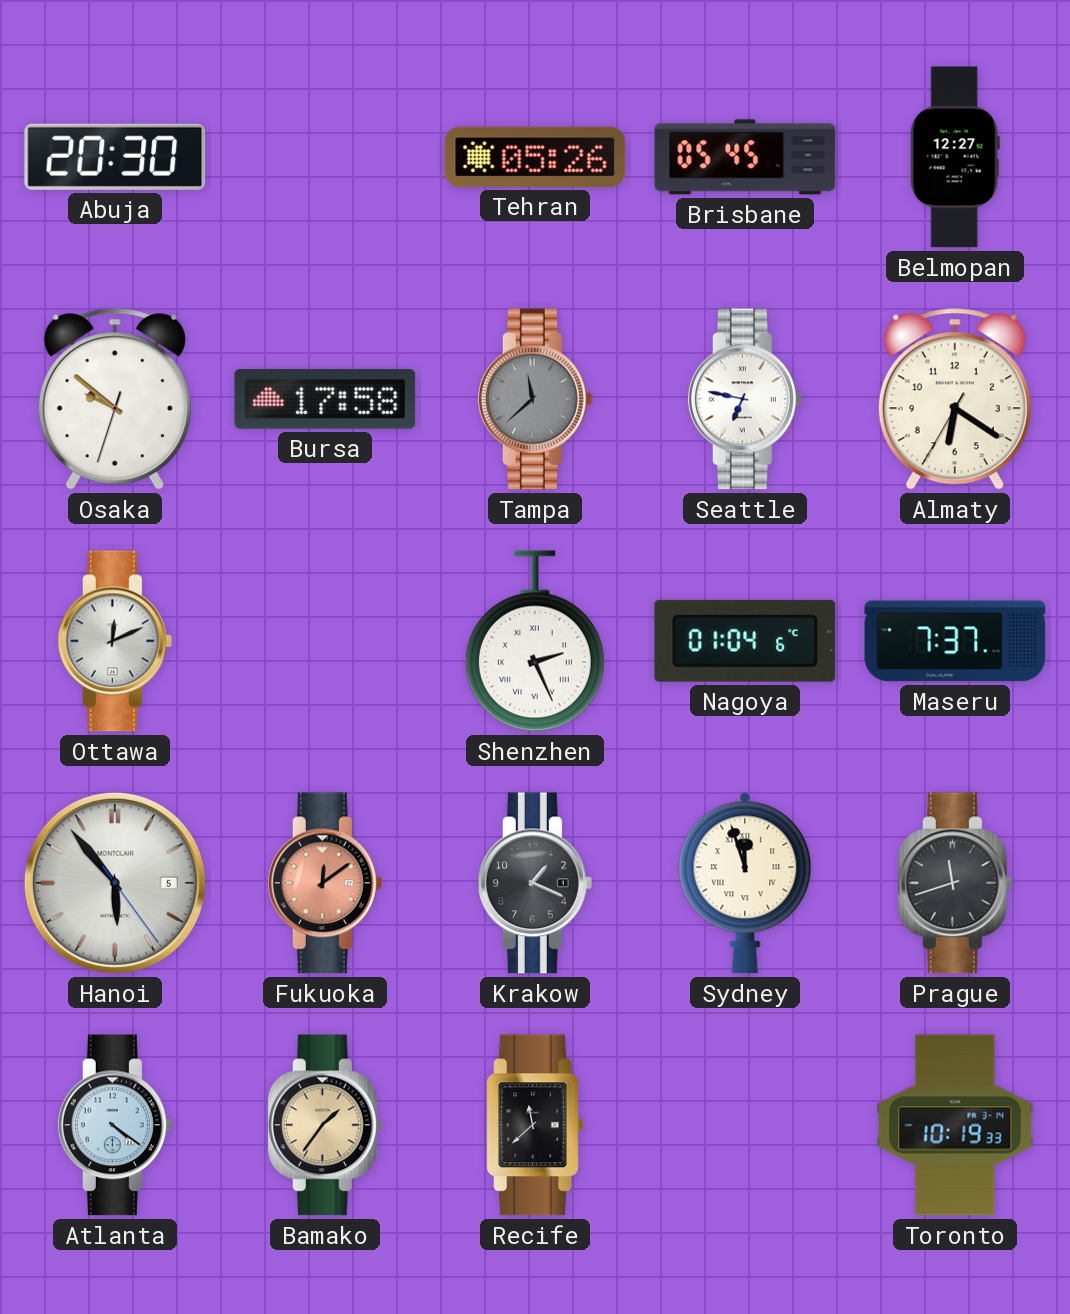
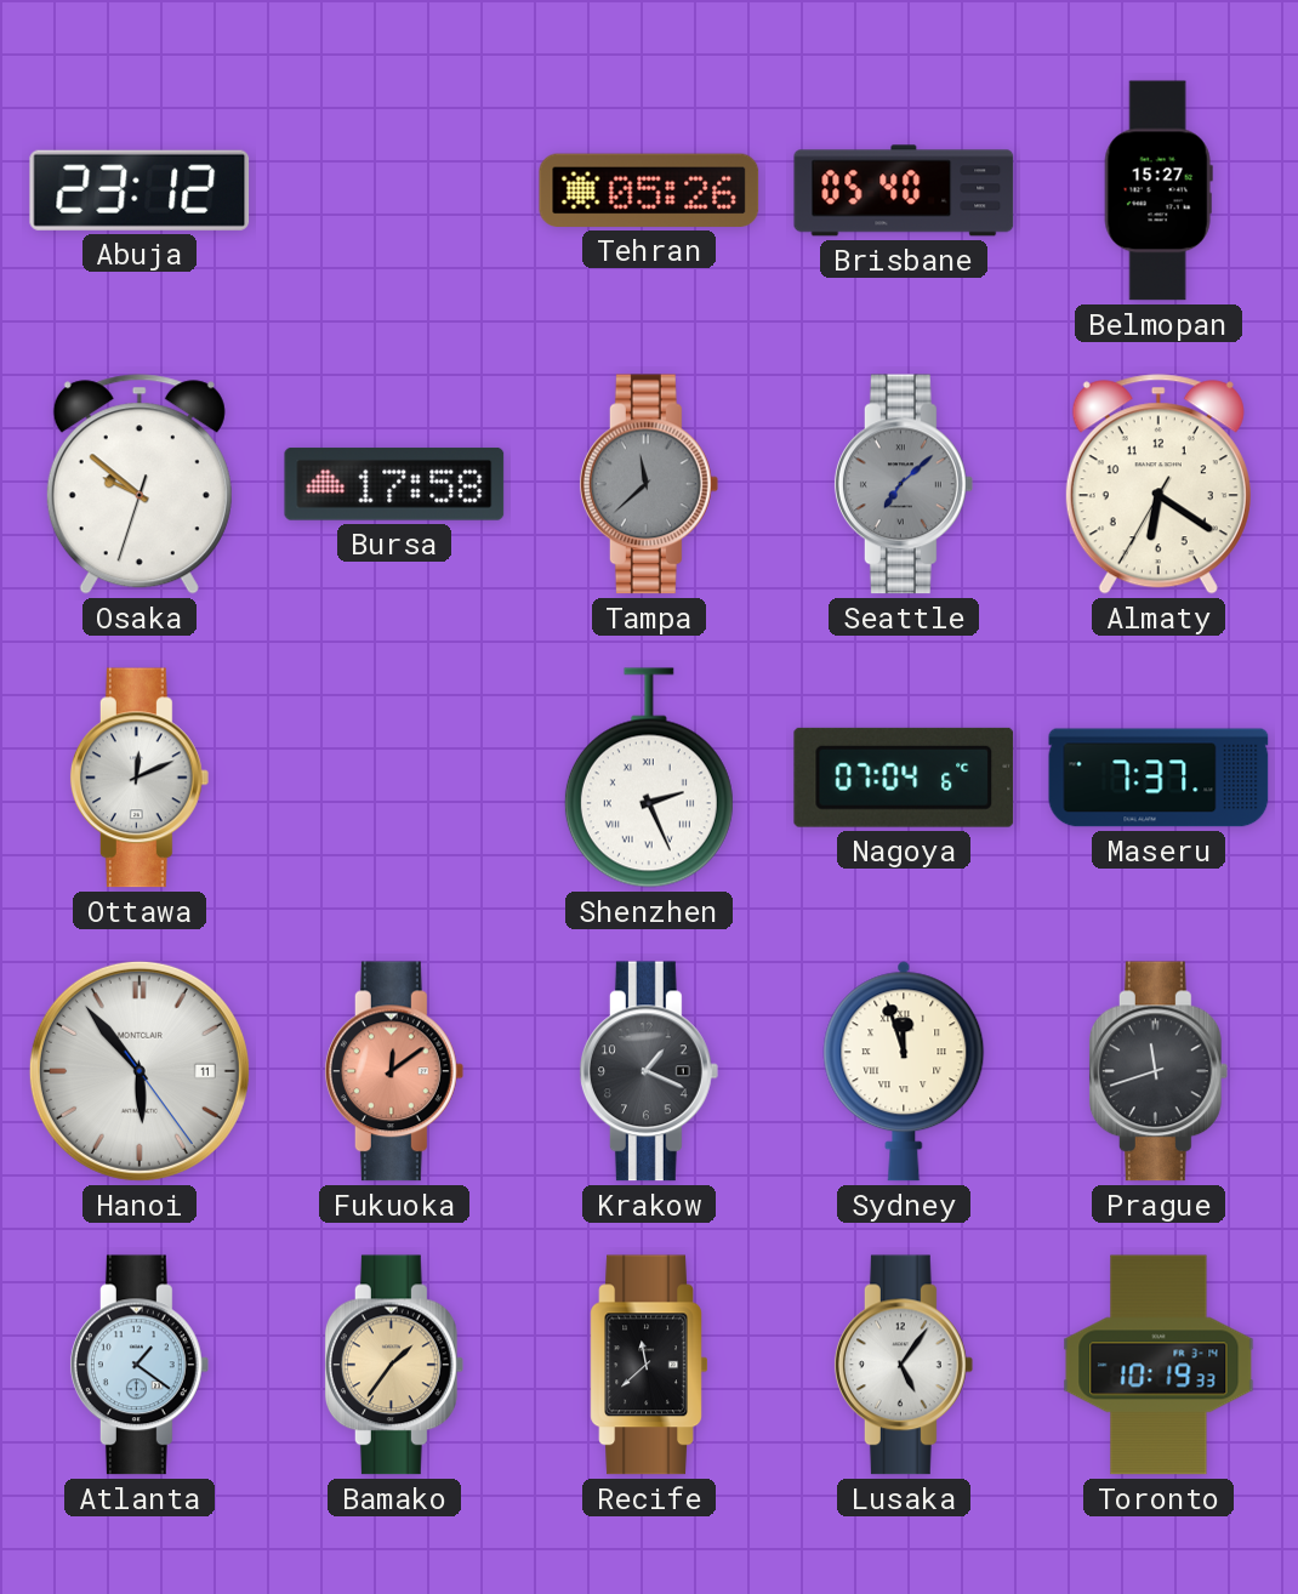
Abuja: 20:30 -> 23:12
Brisbane: 05:45 -> 05:40
Belmopan: 12:27 -> 15:27
Seattle: 6:47 -> 7:08
Seattle dial: white -> grey
Nagoya: 01:04 -> 07:04
Hanoi date: 5 -> 11
Atlanta: 4:21 -> 1:21
Lusaka: none -> 5:06
